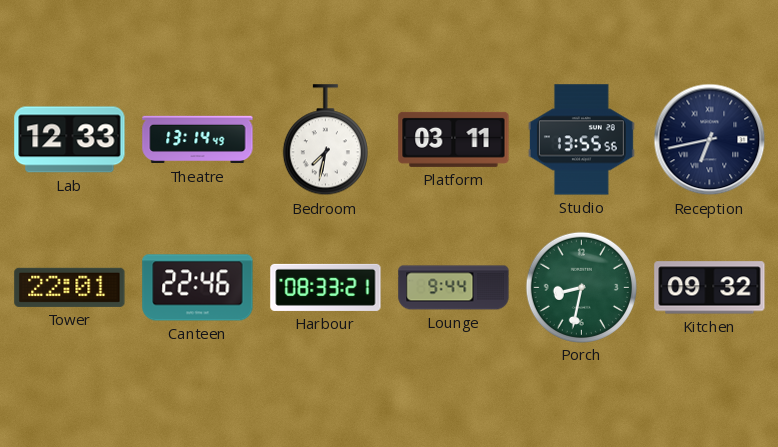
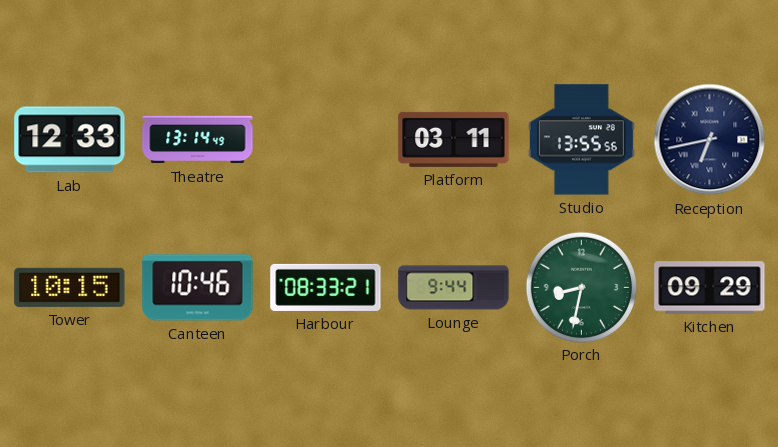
Bedroom: 7:32 -> none
Tower: 22:01 -> 10:15
Canteen: 22:46 -> 10:46
Kitchen: 09:32 -> 09:29
